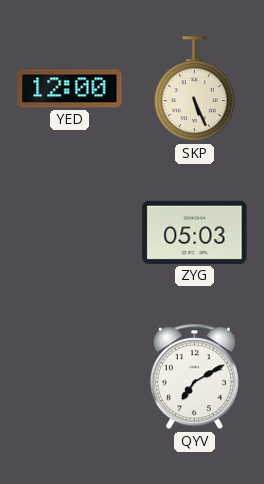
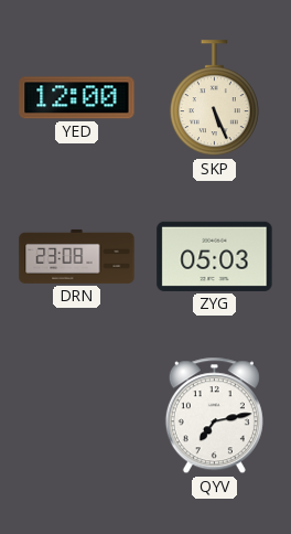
DRN: none -> 23:08
QYV: 7:10 -> 7:13
